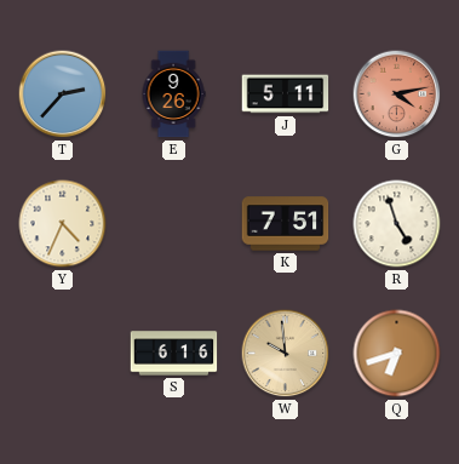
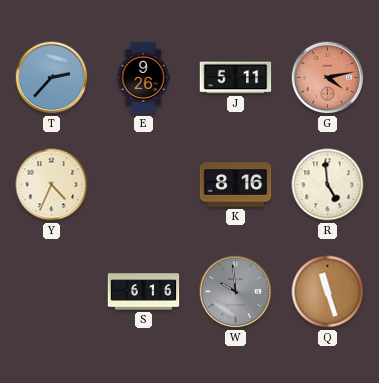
K: 7:51 -> 8:16
R: 4:57 -> 4:59
W dial: champagne -> grey
Q: 6:42 -> 11:27
